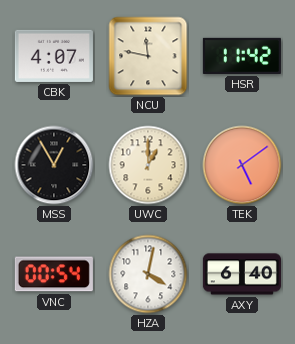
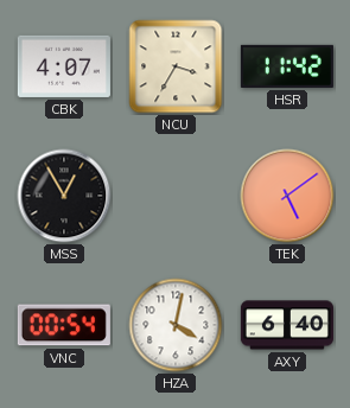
NCU: 11:47 -> 3:35
UWC: 1:00 -> none
